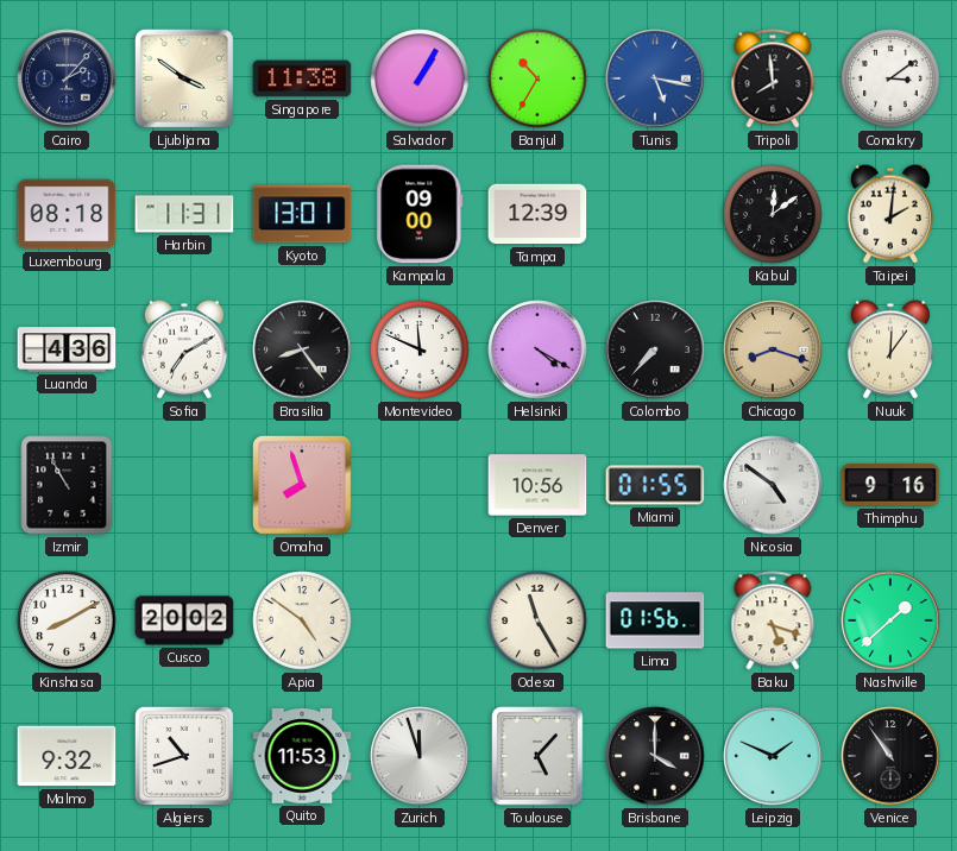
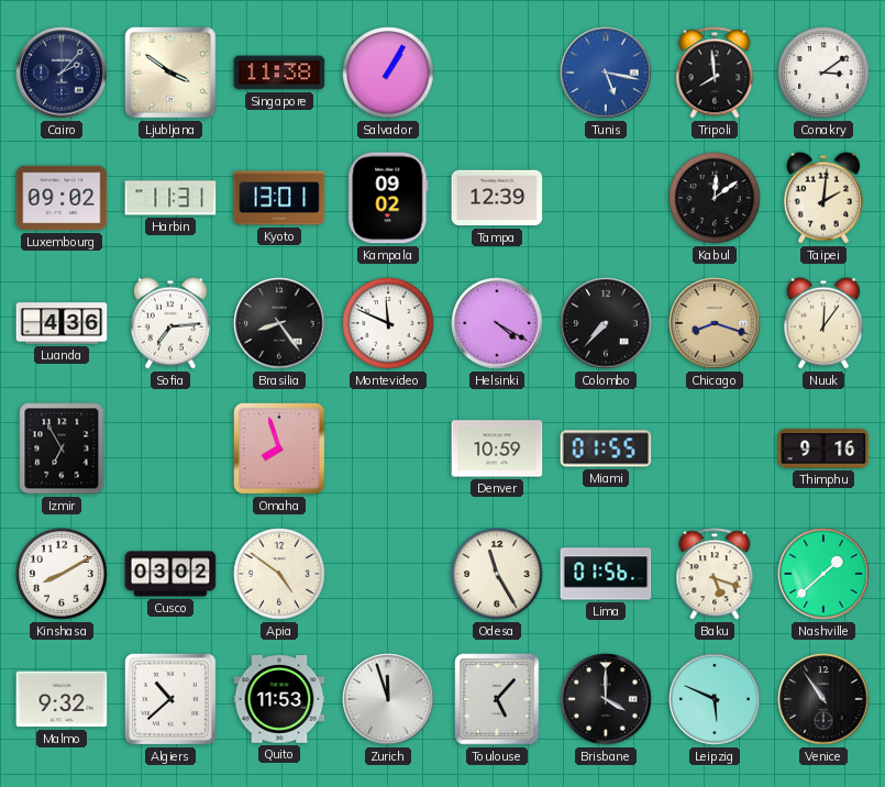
Banjul: 10:35 -> none
Luxembourg: 08:18 -> 09:02
Kampala: 09:00 -> 09:02
Sofia: 7:10 -> 7:14
Izmir: 10:55 -> 6:55
Denver: 10:56 -> 10:59
Nicosia: 4:51 -> none
Cusco: 20:02 -> 03:02
Algiers: 10:42 -> 10:38
Leipzig: 1:49 -> 5:49
